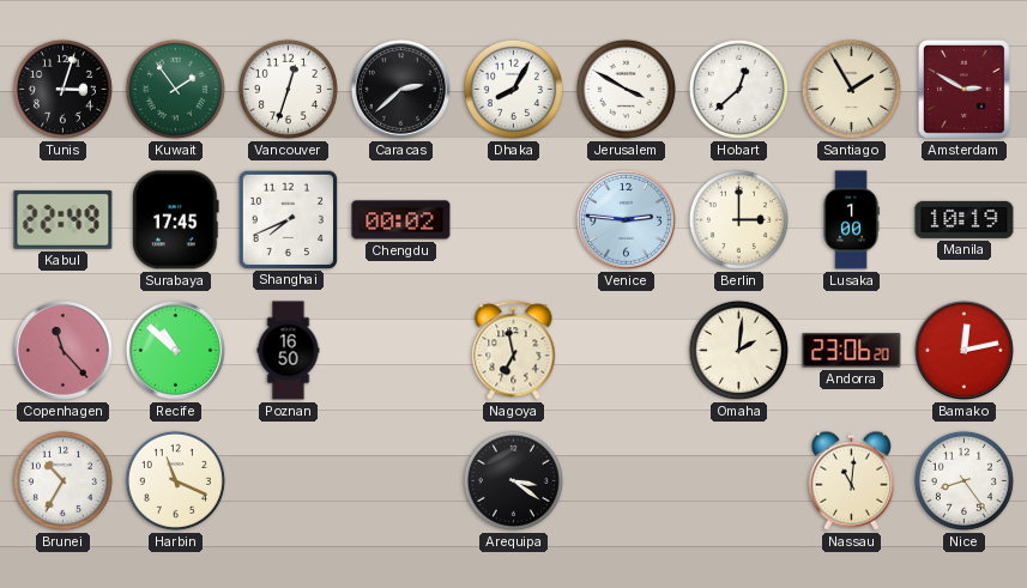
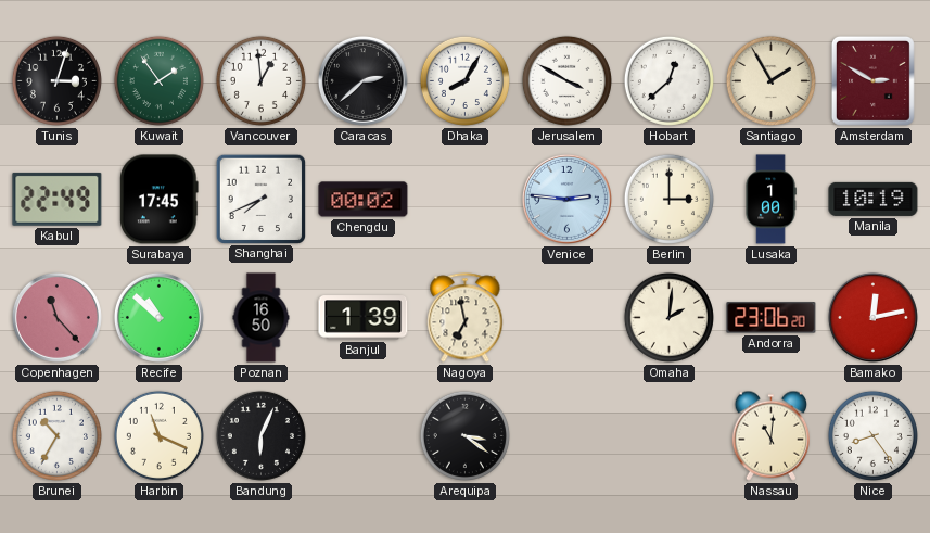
Vancouver: 12:33 -> 12:59
Banjul: none -> 1:39
Bandung: none -> 6:04
